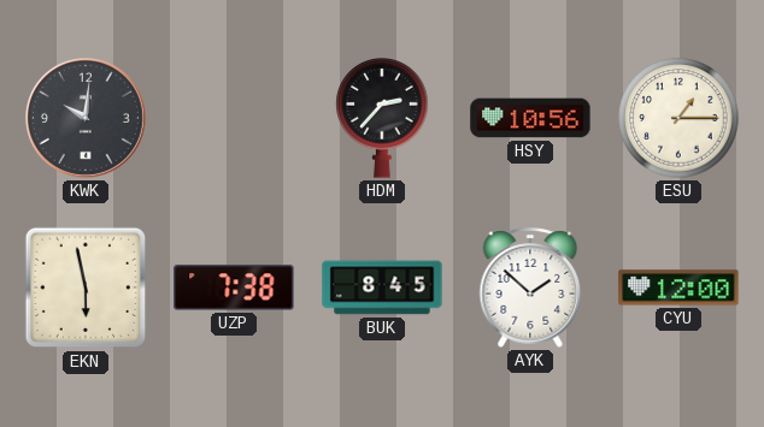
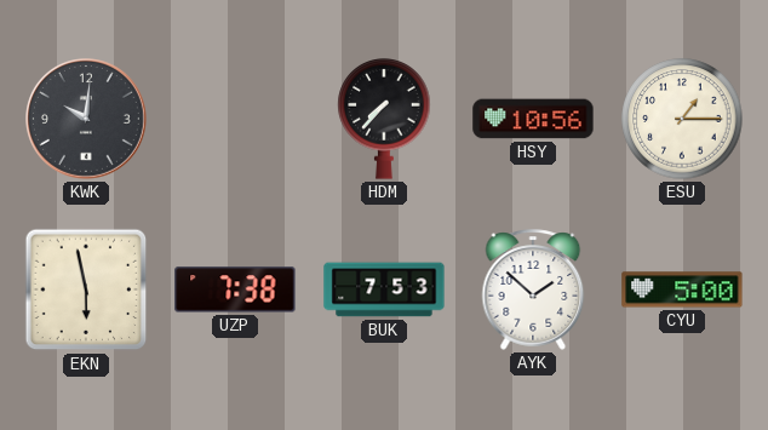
HDM: 2:37 -> 7:37
BUK: 8:45 -> 7:53
CYU: 12:00 -> 5:00
